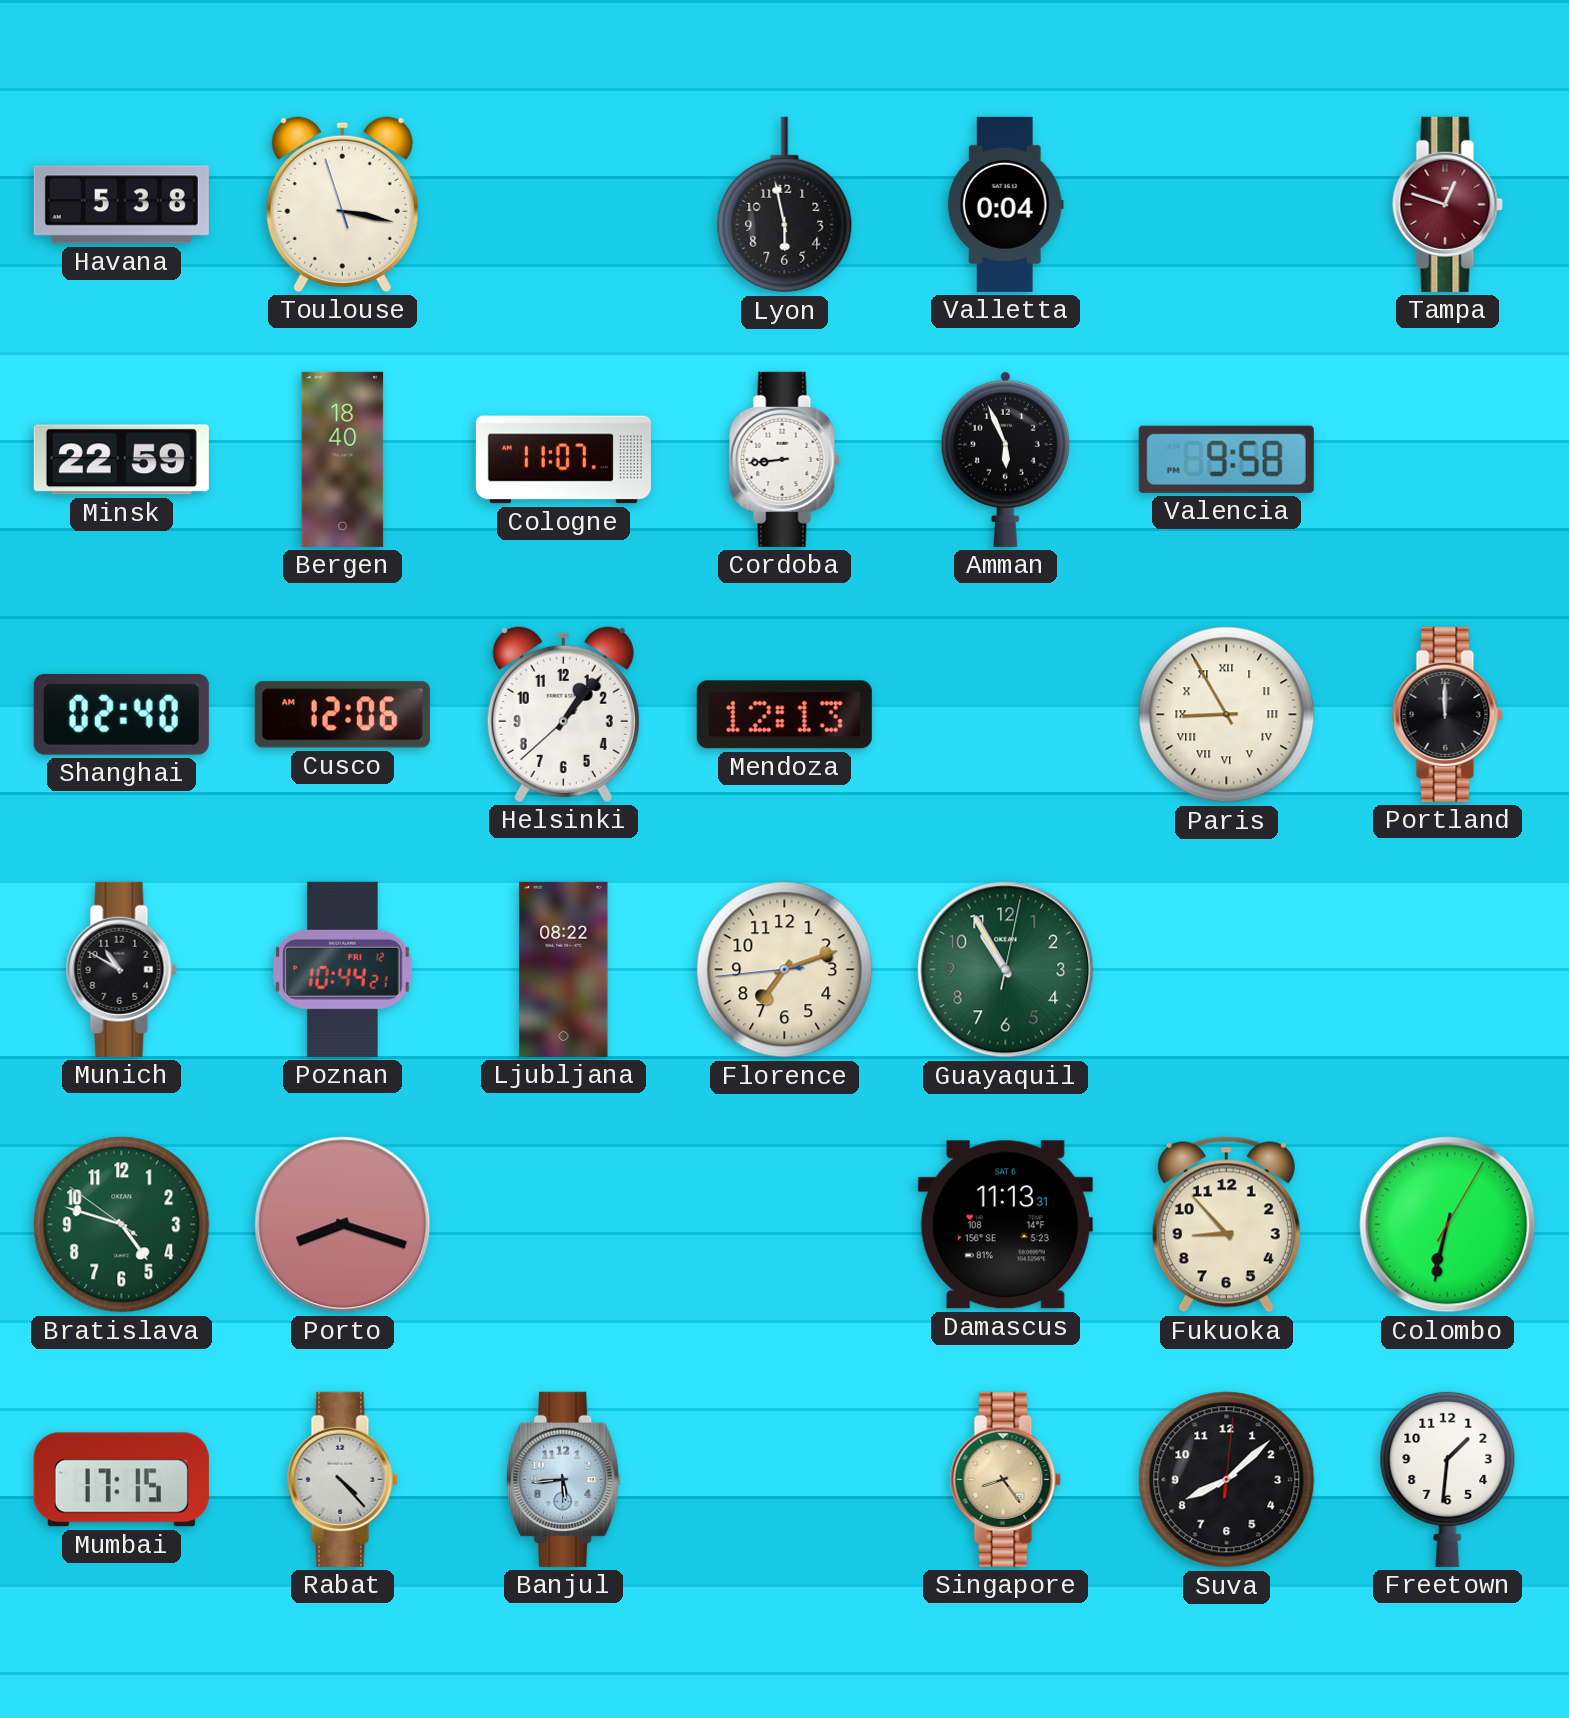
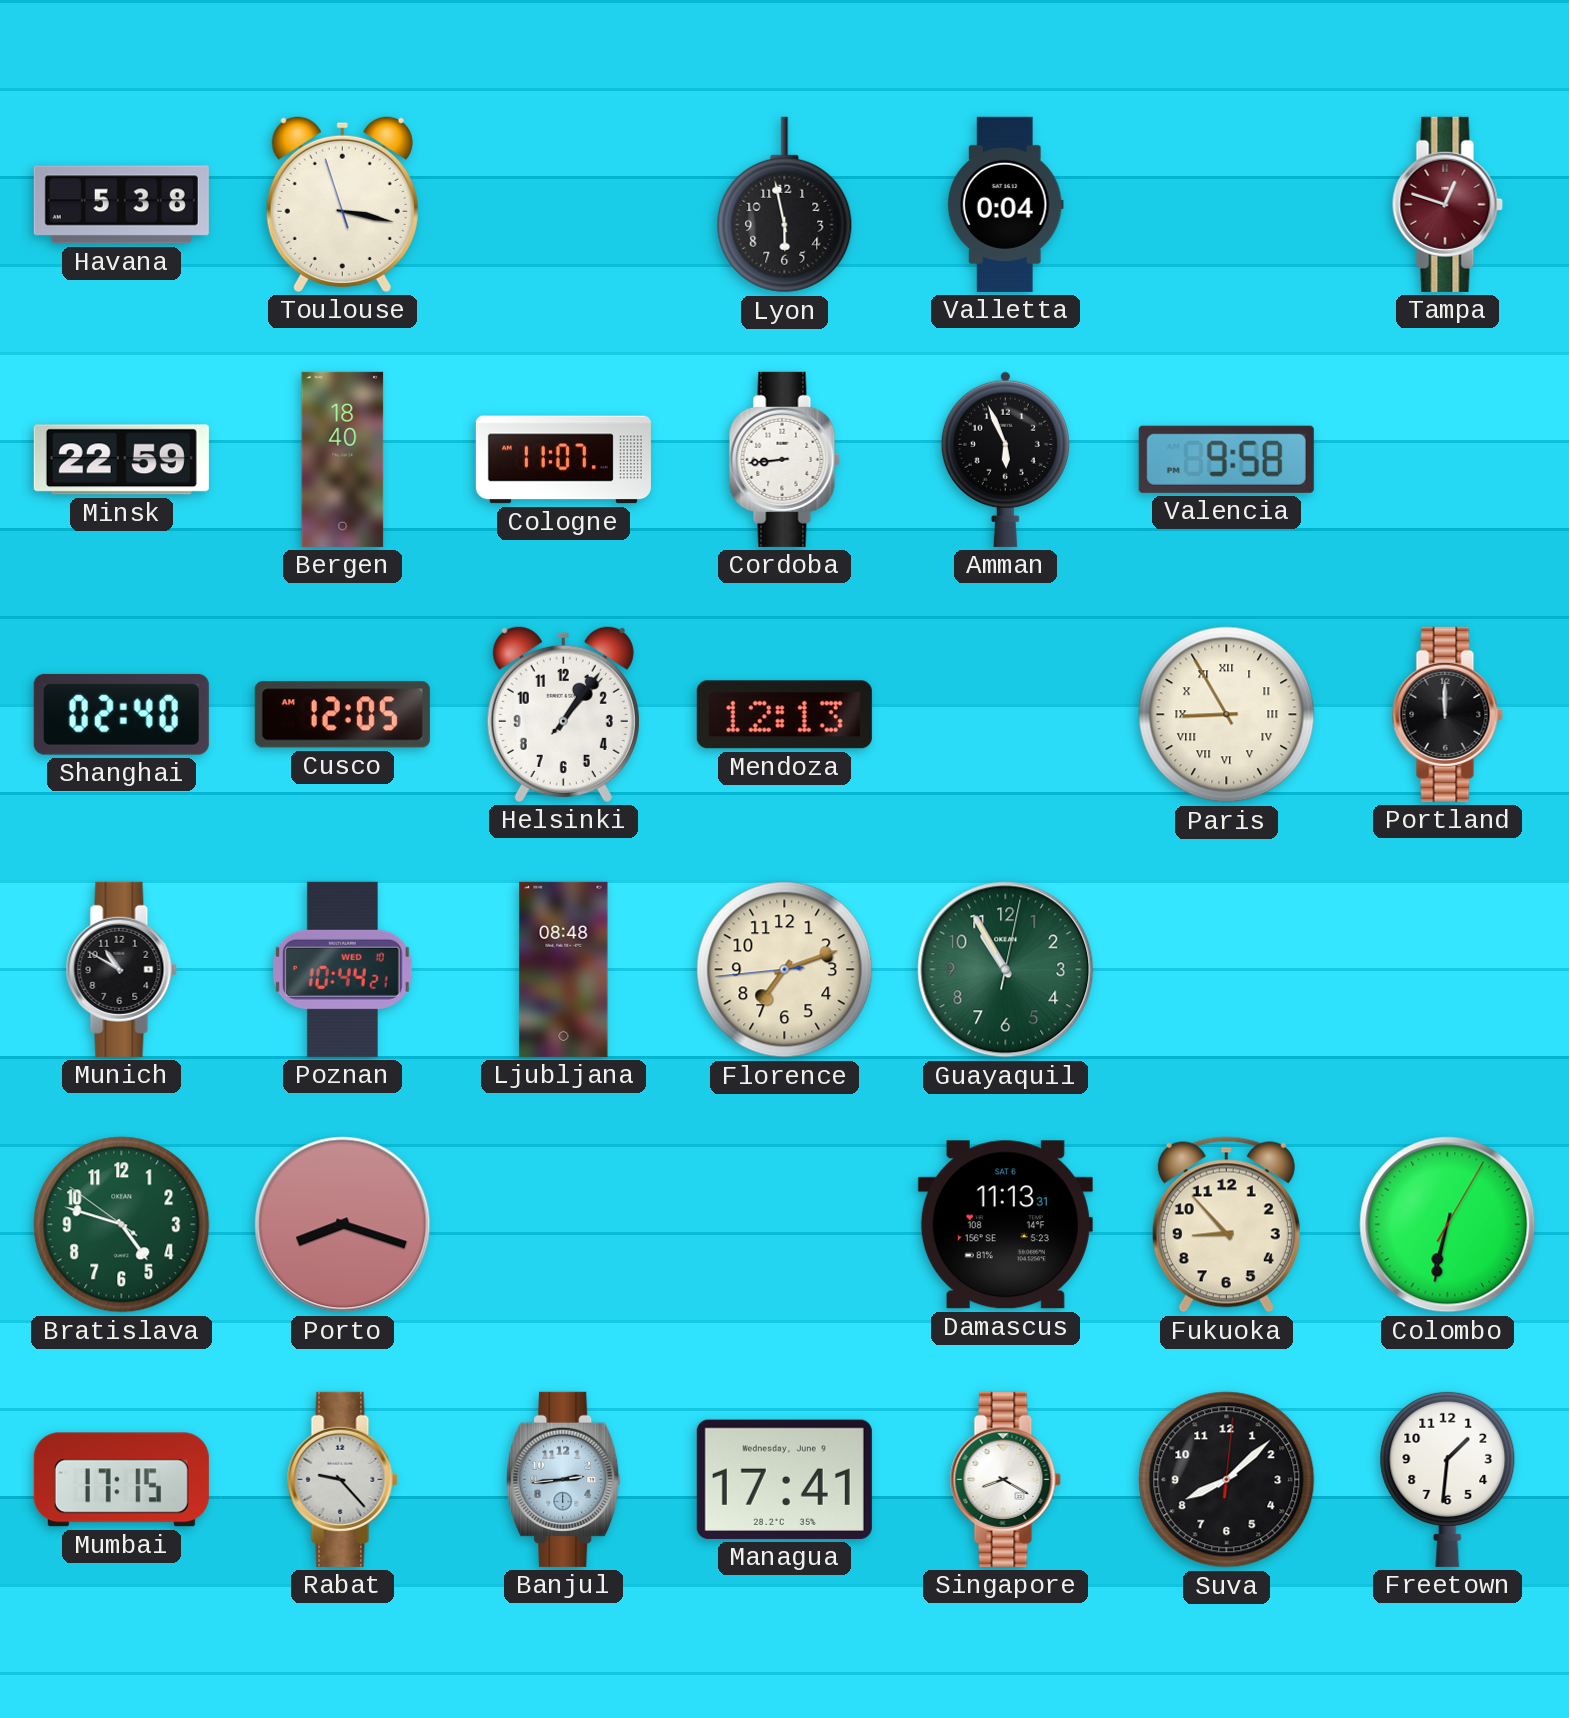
Cusco: 12:06 -> 12:05
Helsinki: 1:06:38 -> 1:06:07
Poznan date: FRI 12 -> WED 10
Ljubljana: 08:22 -> 08:48
Rabat: 4:23 -> 9:23
Banjul: 5:44 -> 2:44
Managua: none -> 17:41
Singapore: 8:24 -> 8:20
Singapore dial: champagne -> white
